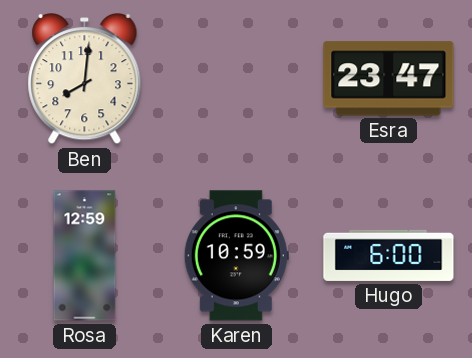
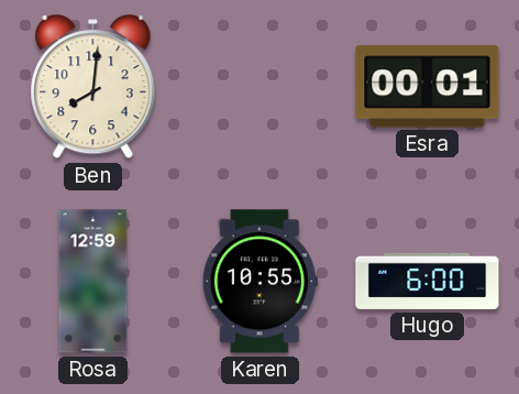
Esra: 23:47 -> 00:01
Karen: 10:59 -> 10:55
